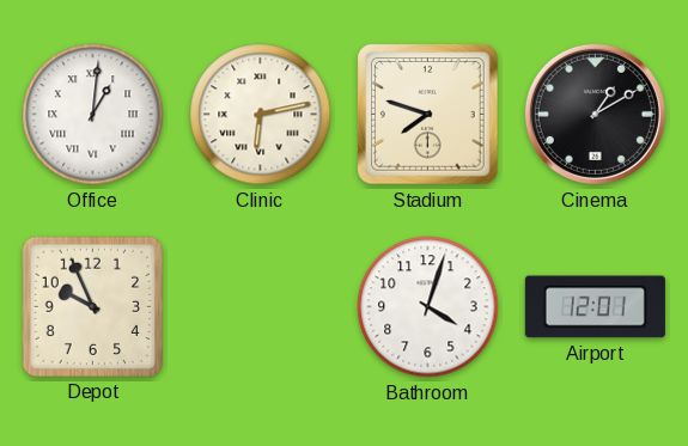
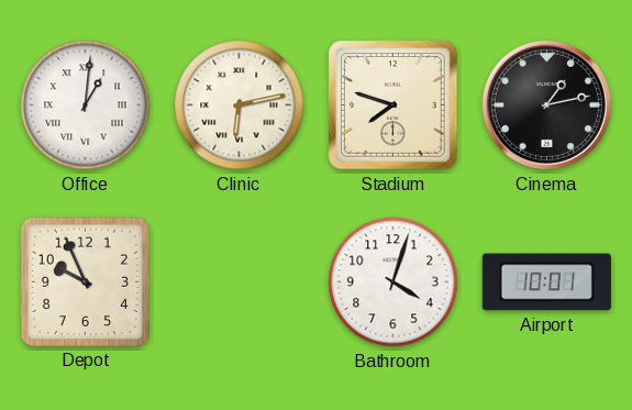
Cinema: 1:10 -> 1:13
Airport: 12:01 -> 10:01
